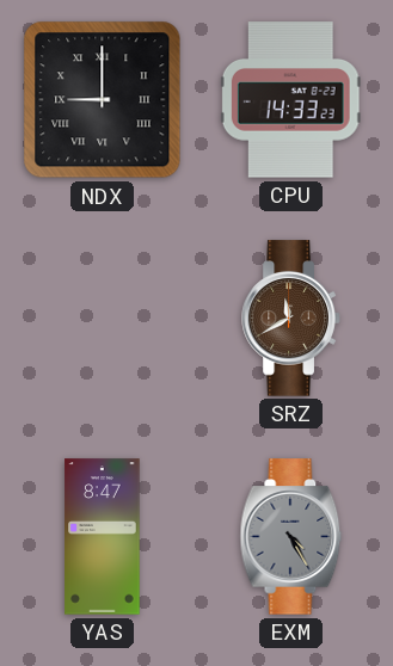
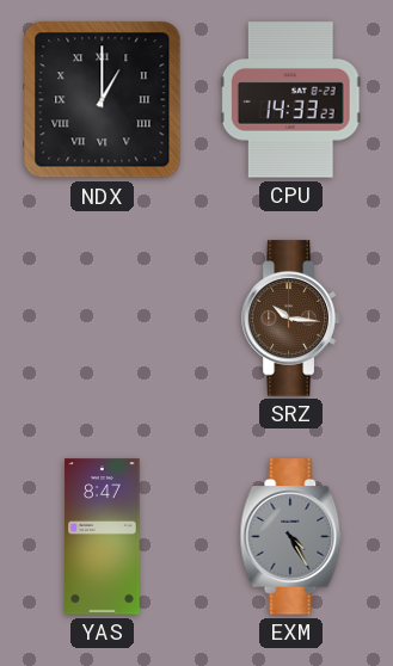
NDX: 9:00 -> 1:00
SRZ: 11:40 -> 10:16
